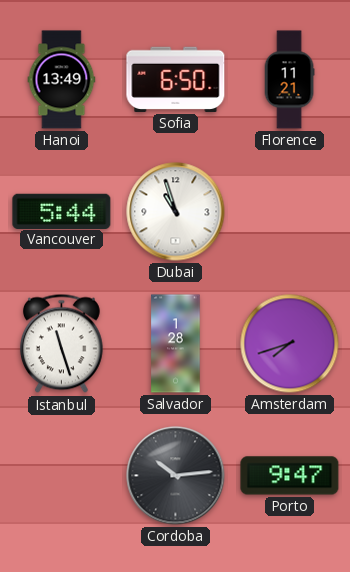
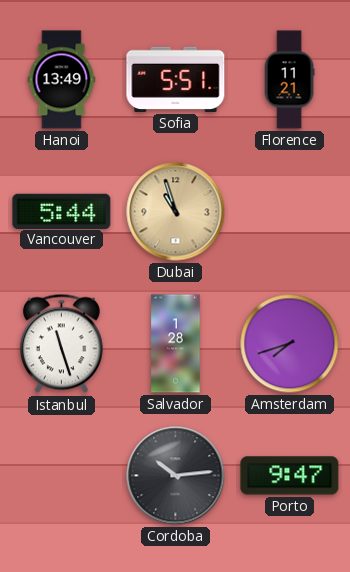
Sofia: 6:50 -> 5:51
Dubai dial: white -> champagne
